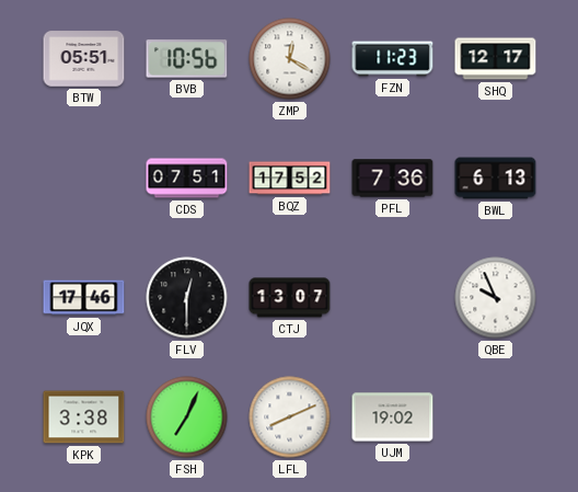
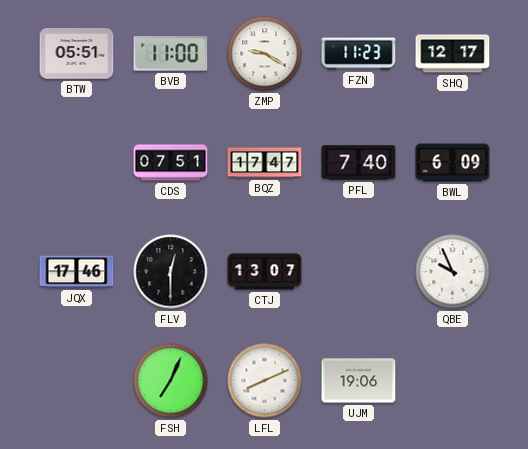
BVB: 10:56 -> 11:00
ZMP: 12:20 -> 9:20
BQZ: 17:52 -> 17:47
PFL: 7:36 -> 7:40
BWL: 6:13 -> 6:09
KPK: 3:38 -> none
UJM: 19:02 -> 19:06
